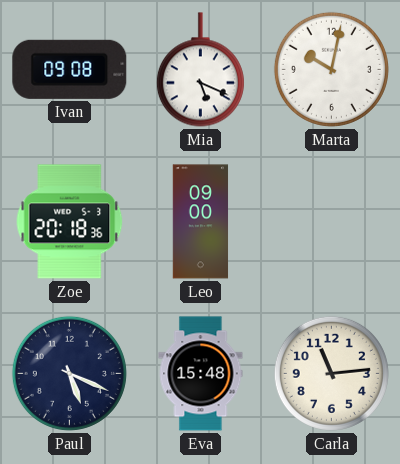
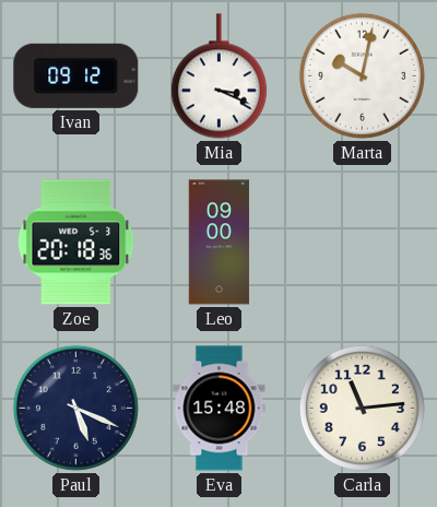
Ivan: 09:08 -> 09:12
Mia: 5:19 -> 3:19
